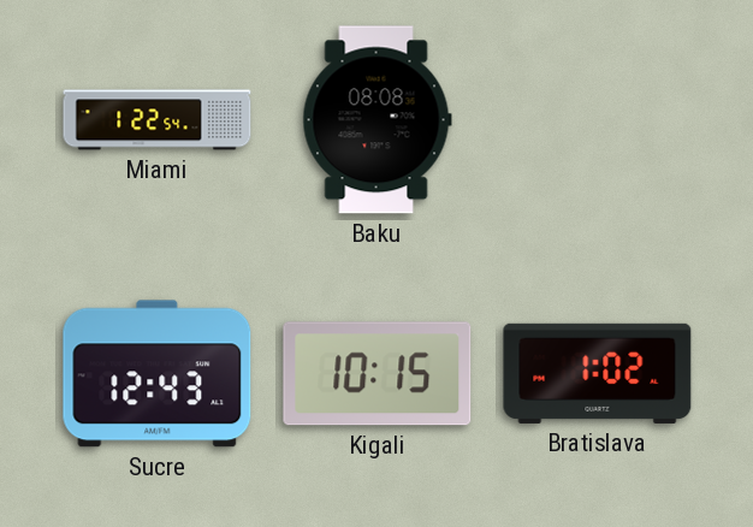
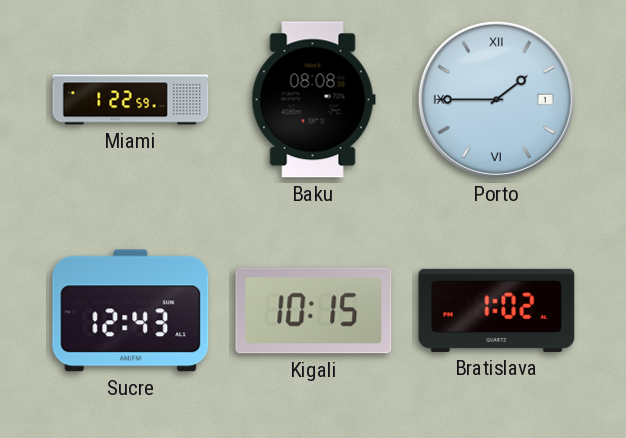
Miami: 1:22:54 -> 1:22:59
Porto: none -> 1:45
